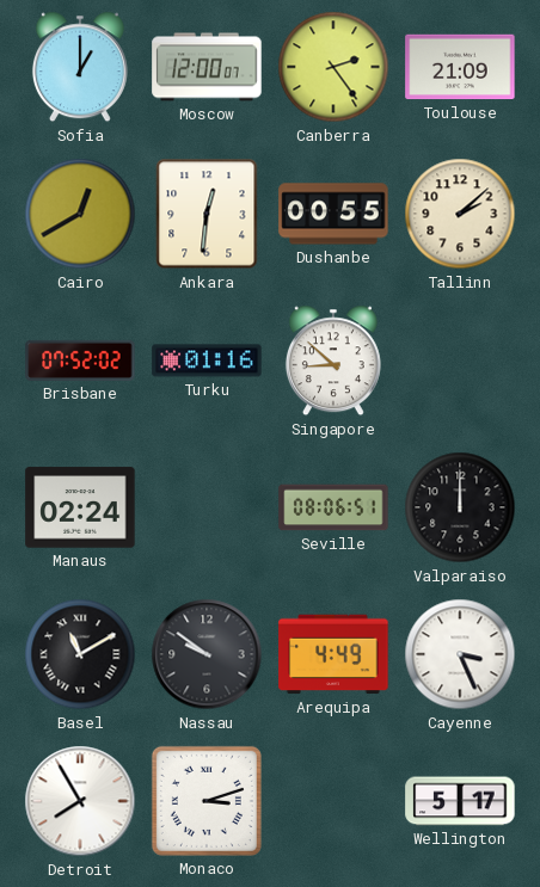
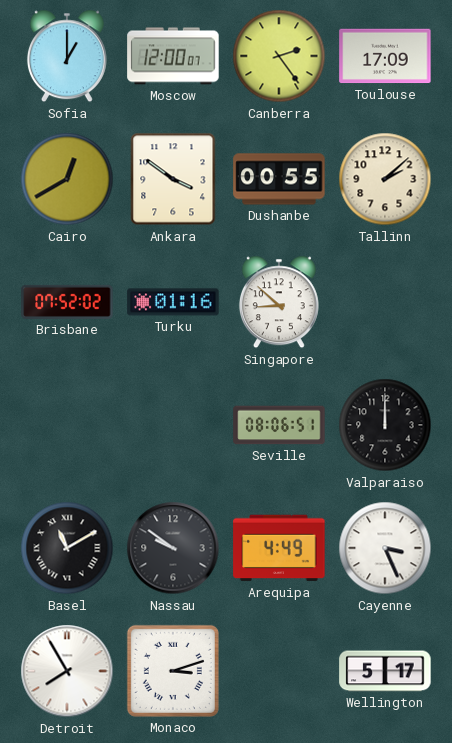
Toulouse: 21:09 -> 17:09
Ankara: 12:31 -> 3:51
Manaus: 02:24 -> none
